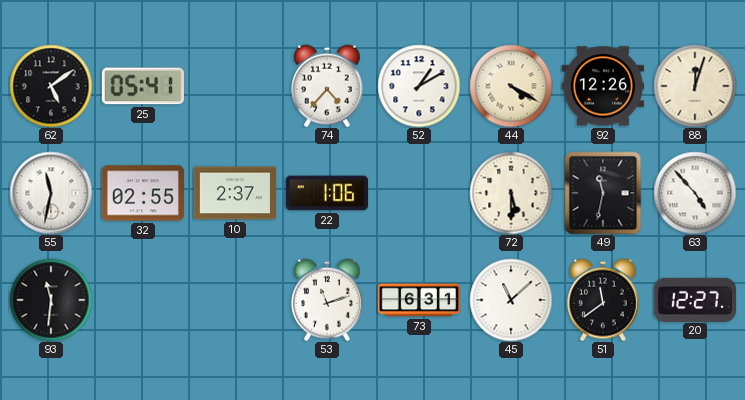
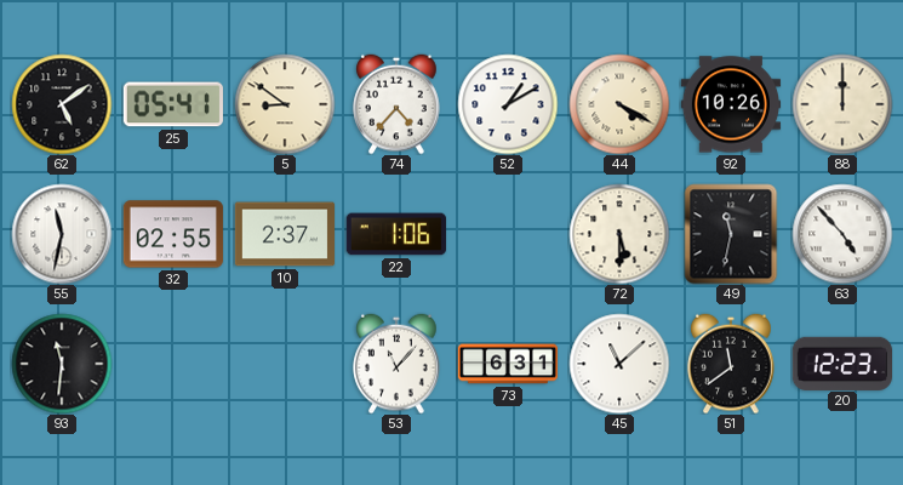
5: none -> 8:51
92: 12:26 -> 10:26
88: 12:03 -> 12:00
53: 11:12 -> 11:07
20: 12:27 -> 12:23
